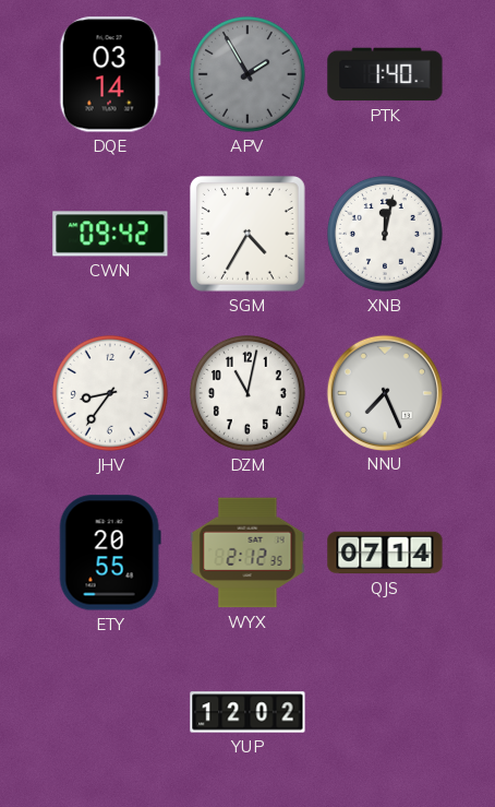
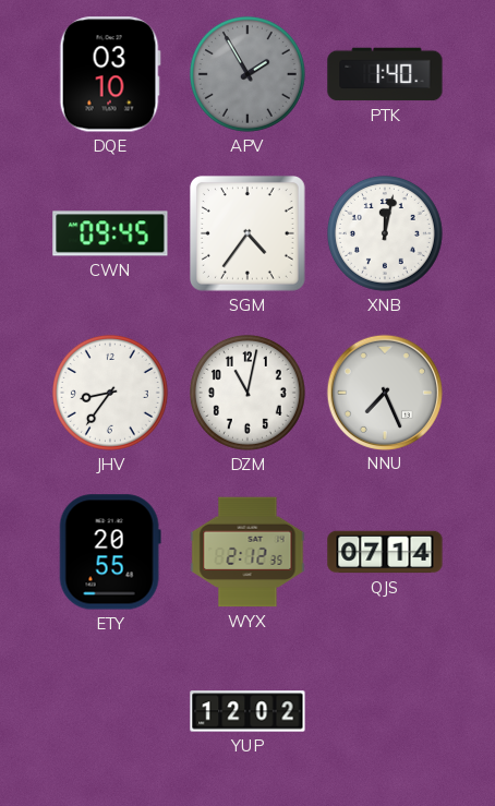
DQE: 03:14 -> 03:10
CWN: 09:42 -> 09:45
SGM: 4:35 -> 4:36
